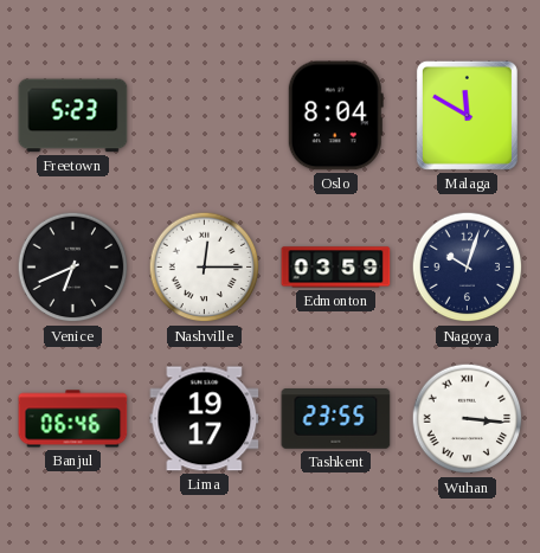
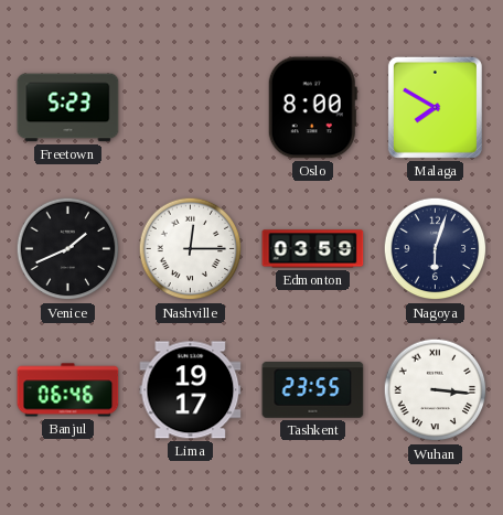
Oslo: 8:04 -> 8:00
Malaga: 11:50 -> 7:50
Venice: 6:41 -> 1:41
Nagoya: 10:03 -> 6:03
